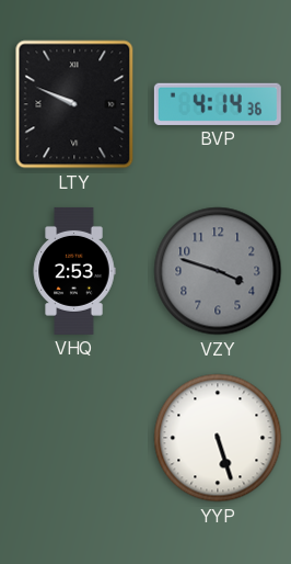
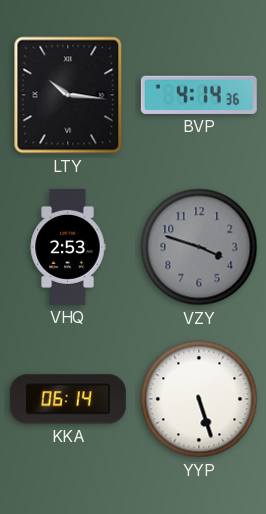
LTY: 9:49 -> 10:16
KKA: none -> 06:14
